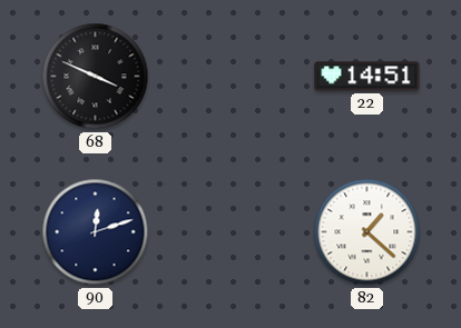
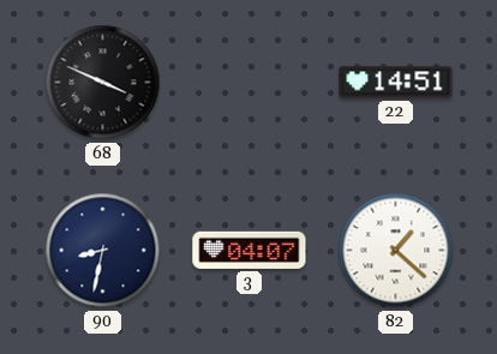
90: 12:12 -> 8:32
3: none -> 04:07
